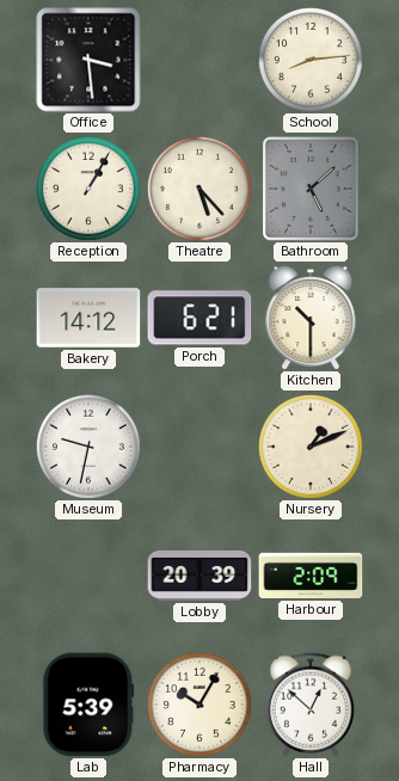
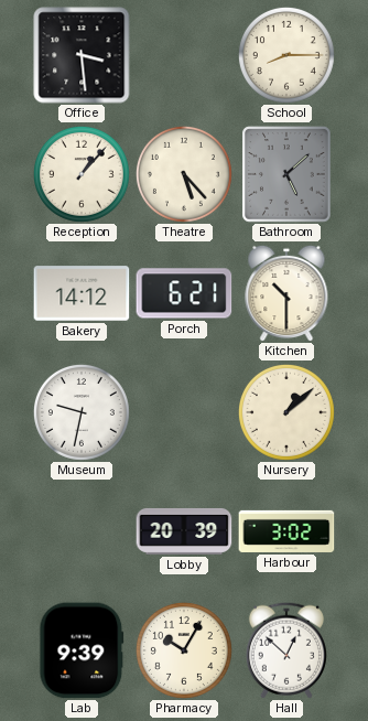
School: 8:14 -> 8:15
Reception: 1:05 -> 1:07
Nursery: 1:11 -> 1:08
Harbour: 2:09 -> 3:02
Lab: 5:39 -> 9:39
